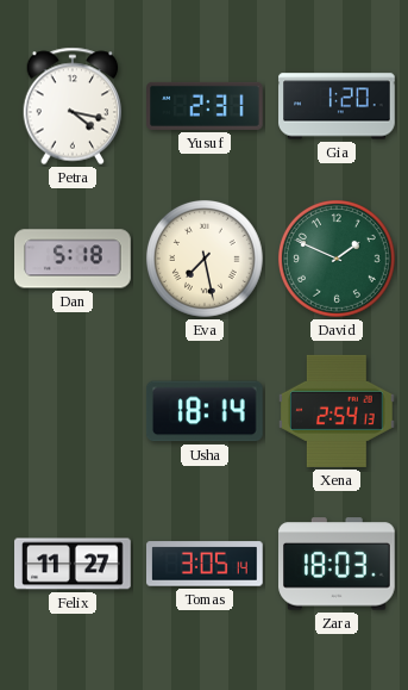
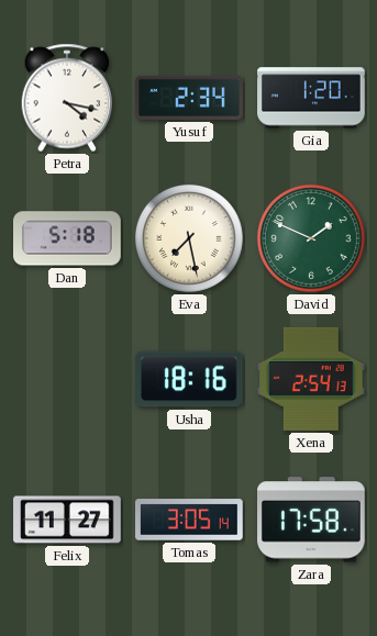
Yusuf: 2:31 -> 2:34
Usha: 18:14 -> 18:16
Zara: 18:03 -> 17:58
